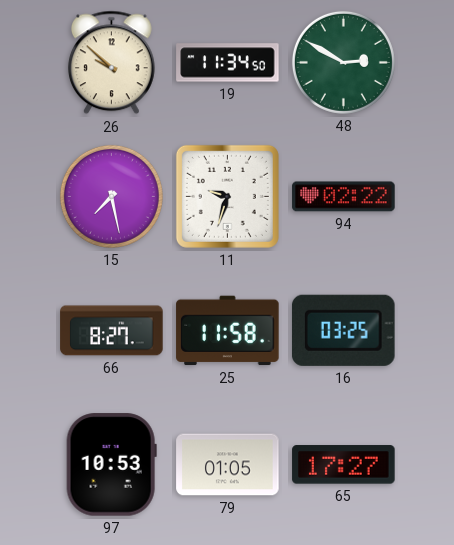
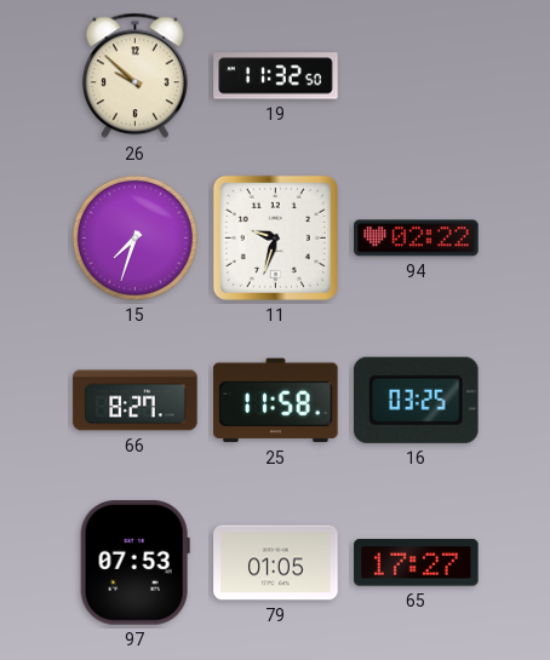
19: 11:34 -> 11:32
48: 2:50 -> none
15: 7:28 -> 7:33
97: 10:53 -> 07:53
